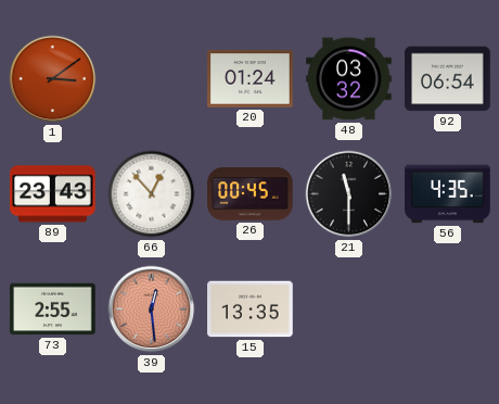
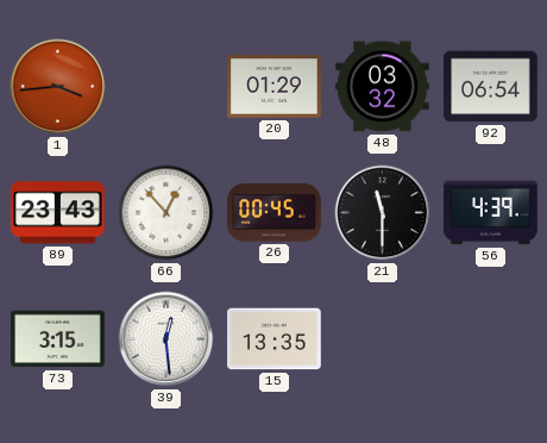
1: 3:09 -> 3:44
20: 01:24 -> 01:29
56: 4:35 -> 4:39
73: 2:55 -> 3:15
39 dial: salmon -> white
